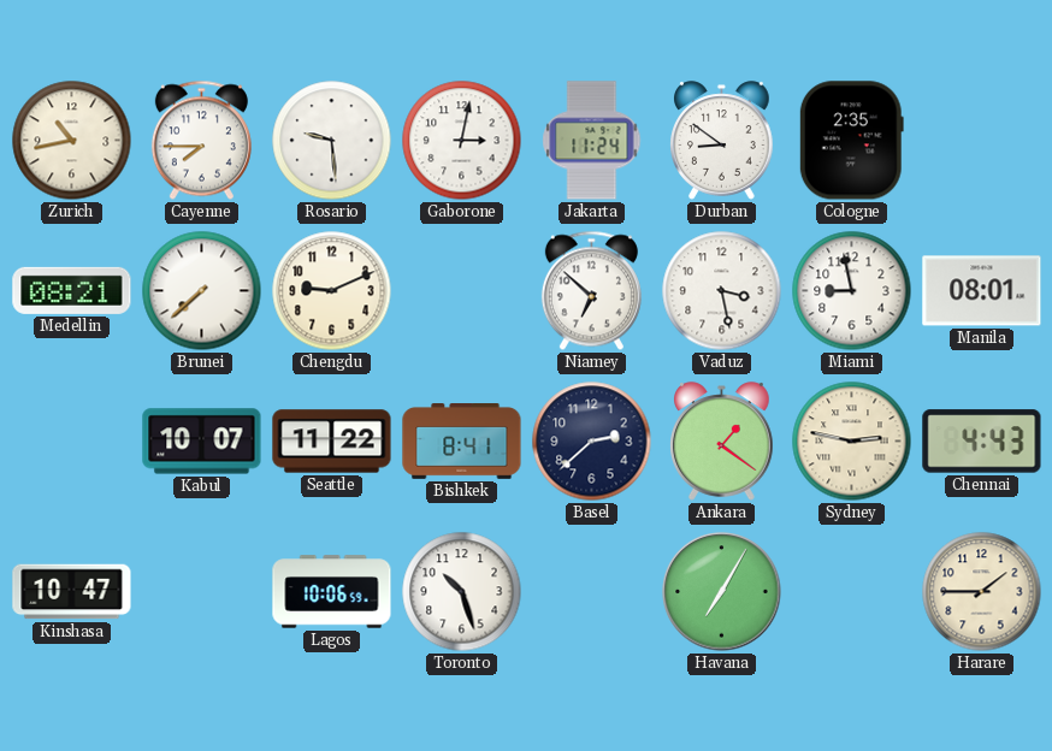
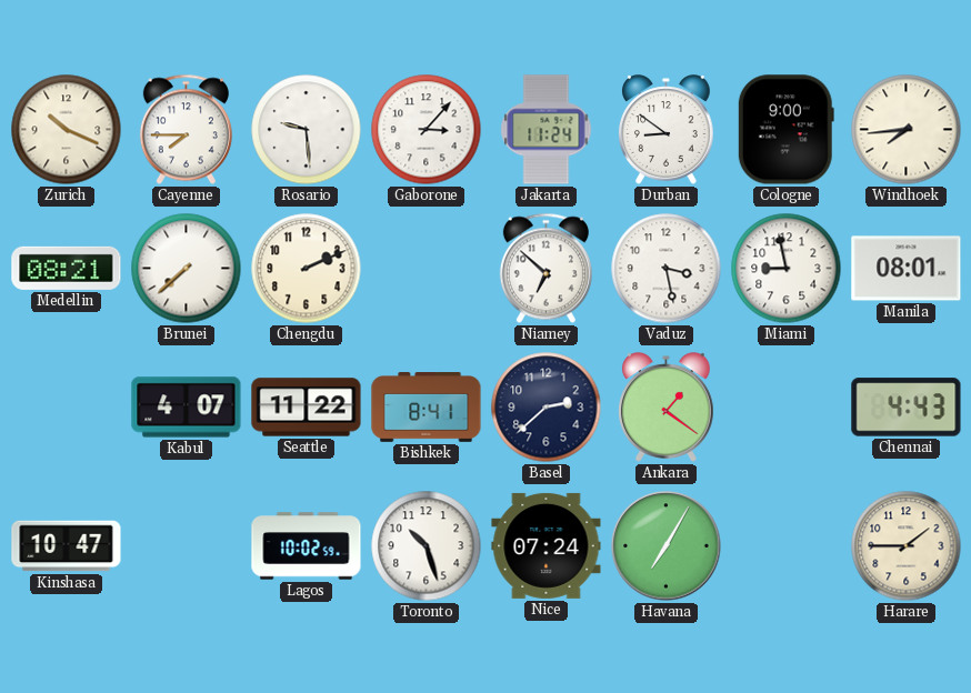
Zurich: 10:43 -> 10:19
Gaborone: 3:02 -> 3:07
Cologne: 2:35 -> 9:00
Windhoek: none -> 7:44
Chengdu: 9:11 -> 2:11
Kabul: 10:07 -> 4:07
Sydney: 2:47 -> none
Lagos: 10:06 -> 10:02
Nice: none -> 07:24
